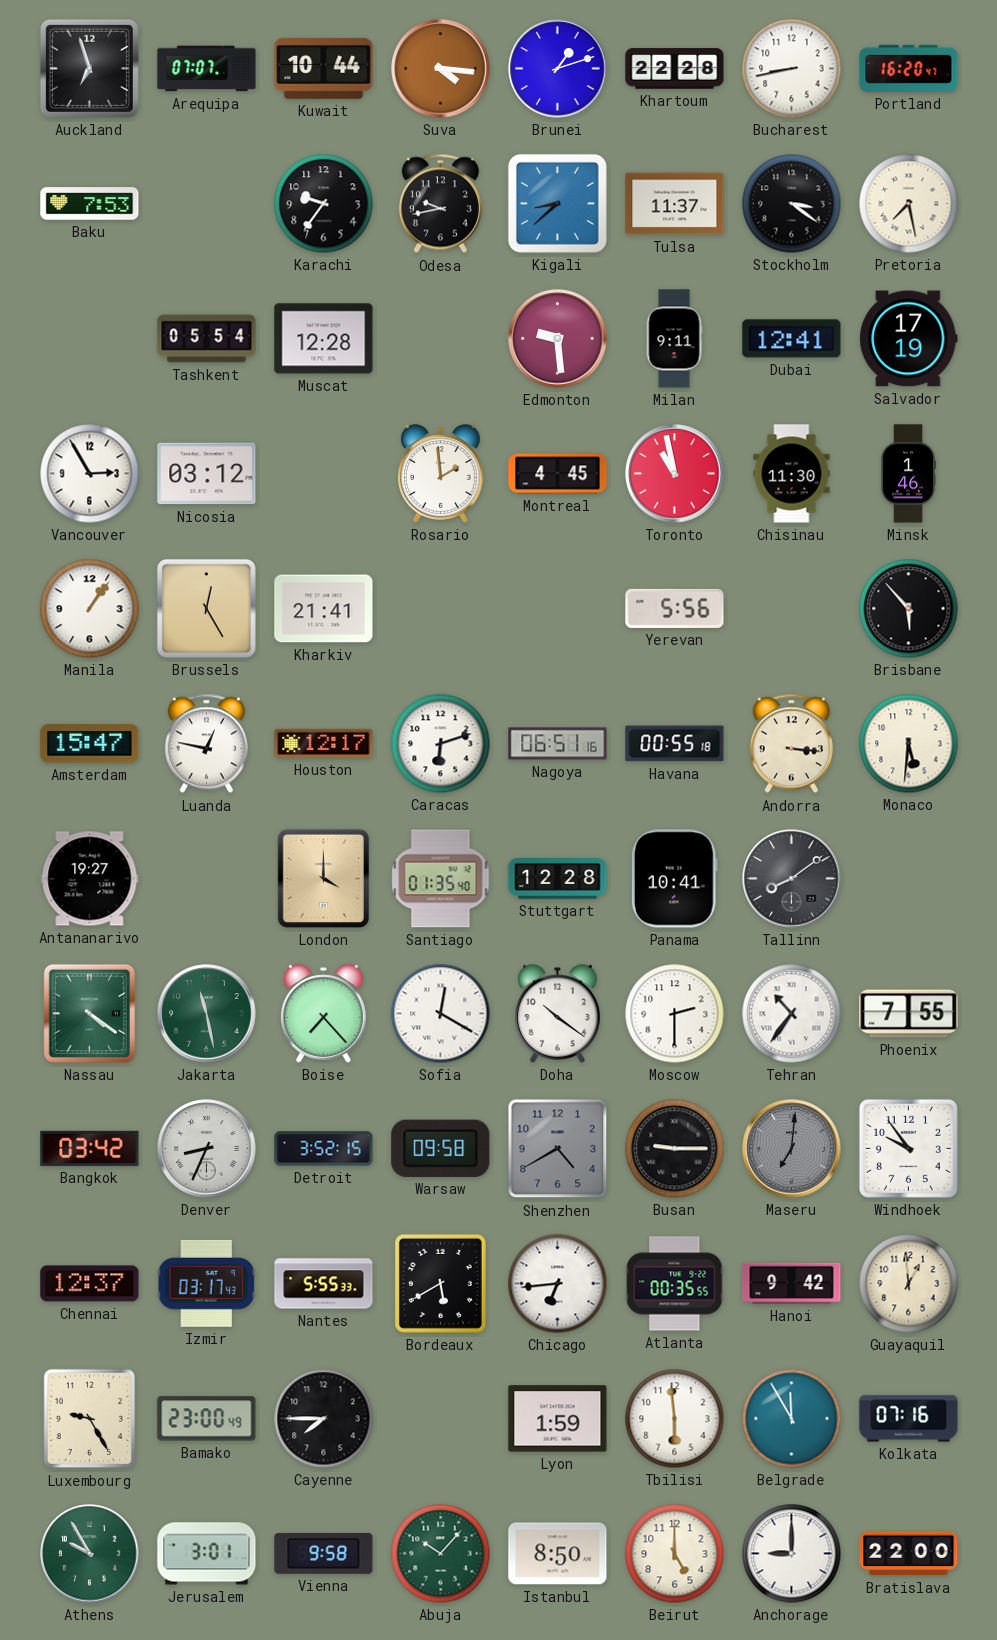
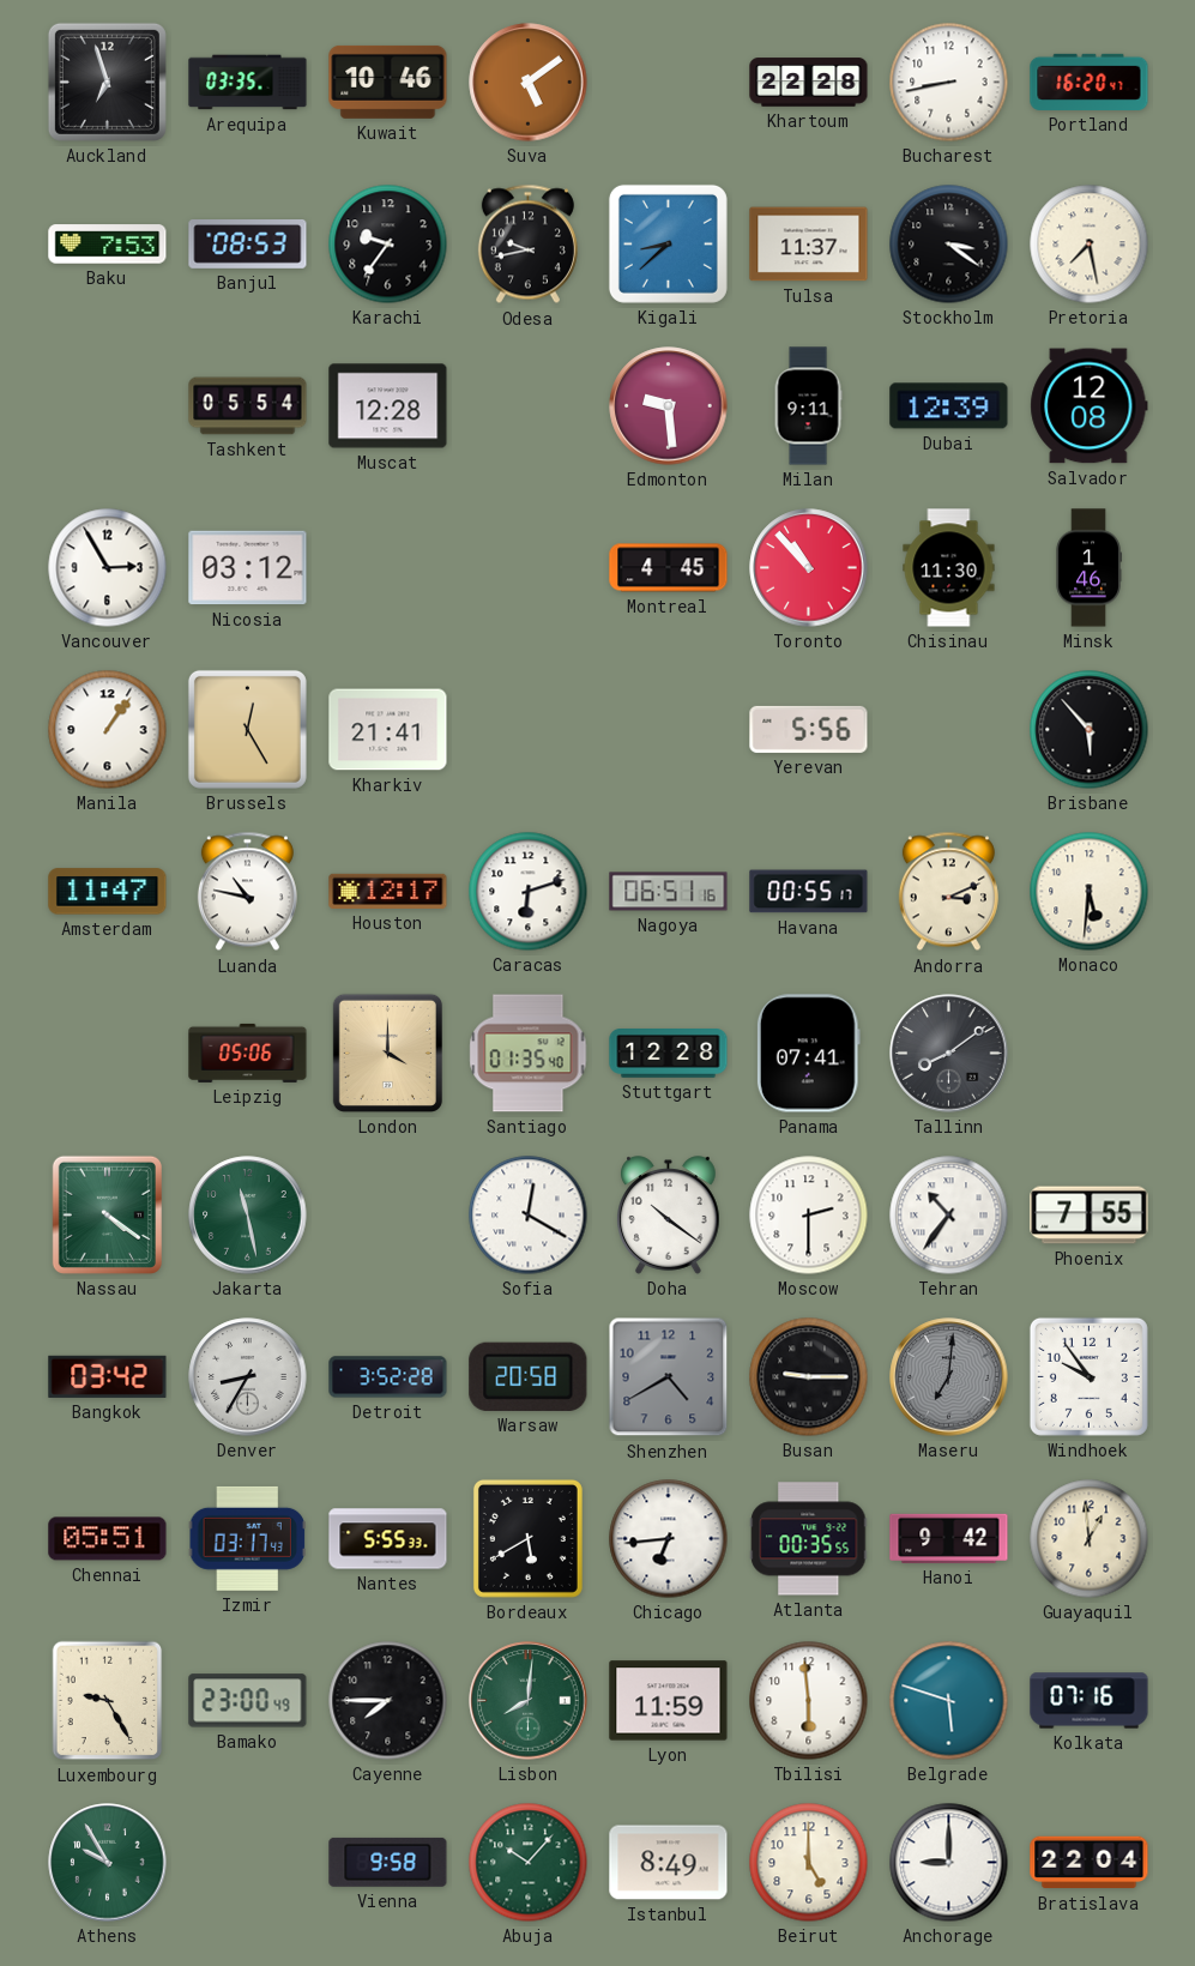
Arequipa: 07:07 -> 03:35
Kuwait: 10:44 -> 10:46
Suva: 4:16 -> 5:09
Brunei: 1:12 -> none
Banjul: none -> 08:53
Dubai: 12:41 -> 12:39
Salvador: 17:19 -> 12:08
Rosario: 1:59 -> none
Toronto: 10:58 -> 10:53
Amsterdam: 15:47 -> 11:47
Luanda: 12:47 -> 10:47
Havana: 00:55:18 -> 00:55:17
Andorra: 3:16 -> 3:11
Antananarivo: 19:27 -> none
Leipzig: none -> 05:06
Panama: 10:41 -> 07:41
Boise: 7:23 -> none
Denver: 8:34 -> 8:35
Detroit: 3:52:15 -> 3:52:28
Warsaw: 09:58 -> 20:58
Chennai: 12:37 -> 05:51
Lisbon: none -> 8:01
Lyon: 1:59 -> 11:59
Belgrade: 11:55 -> 5:48
Jerusalem: 3:01 -> none
Istanbul: 8:50 -> 8:49
Bratislava: 22:00 -> 22:04
